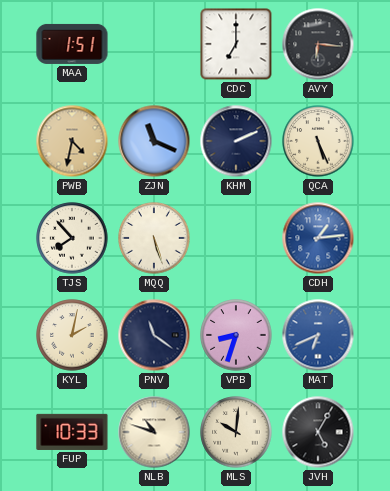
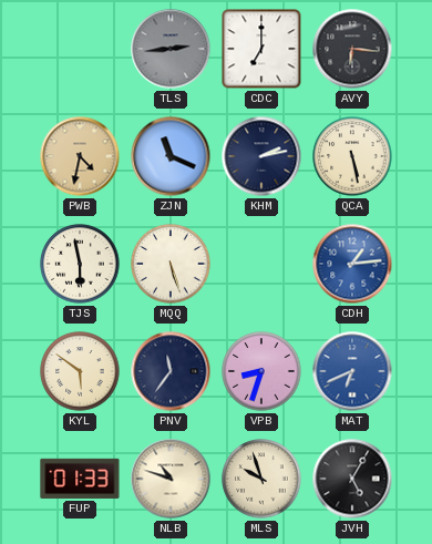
MAA: 1:51 -> none
TLS: none -> 2:44
KHM: 2:11 -> 2:13
QCA: 5:26 -> 5:28
TJS: 7:53 -> 5:58
KYL: 2:02 -> 5:51
PNV: 11:21 -> 11:36
FUP: 10:33 -> 01:33
MLS: 10:01 -> 9:57
